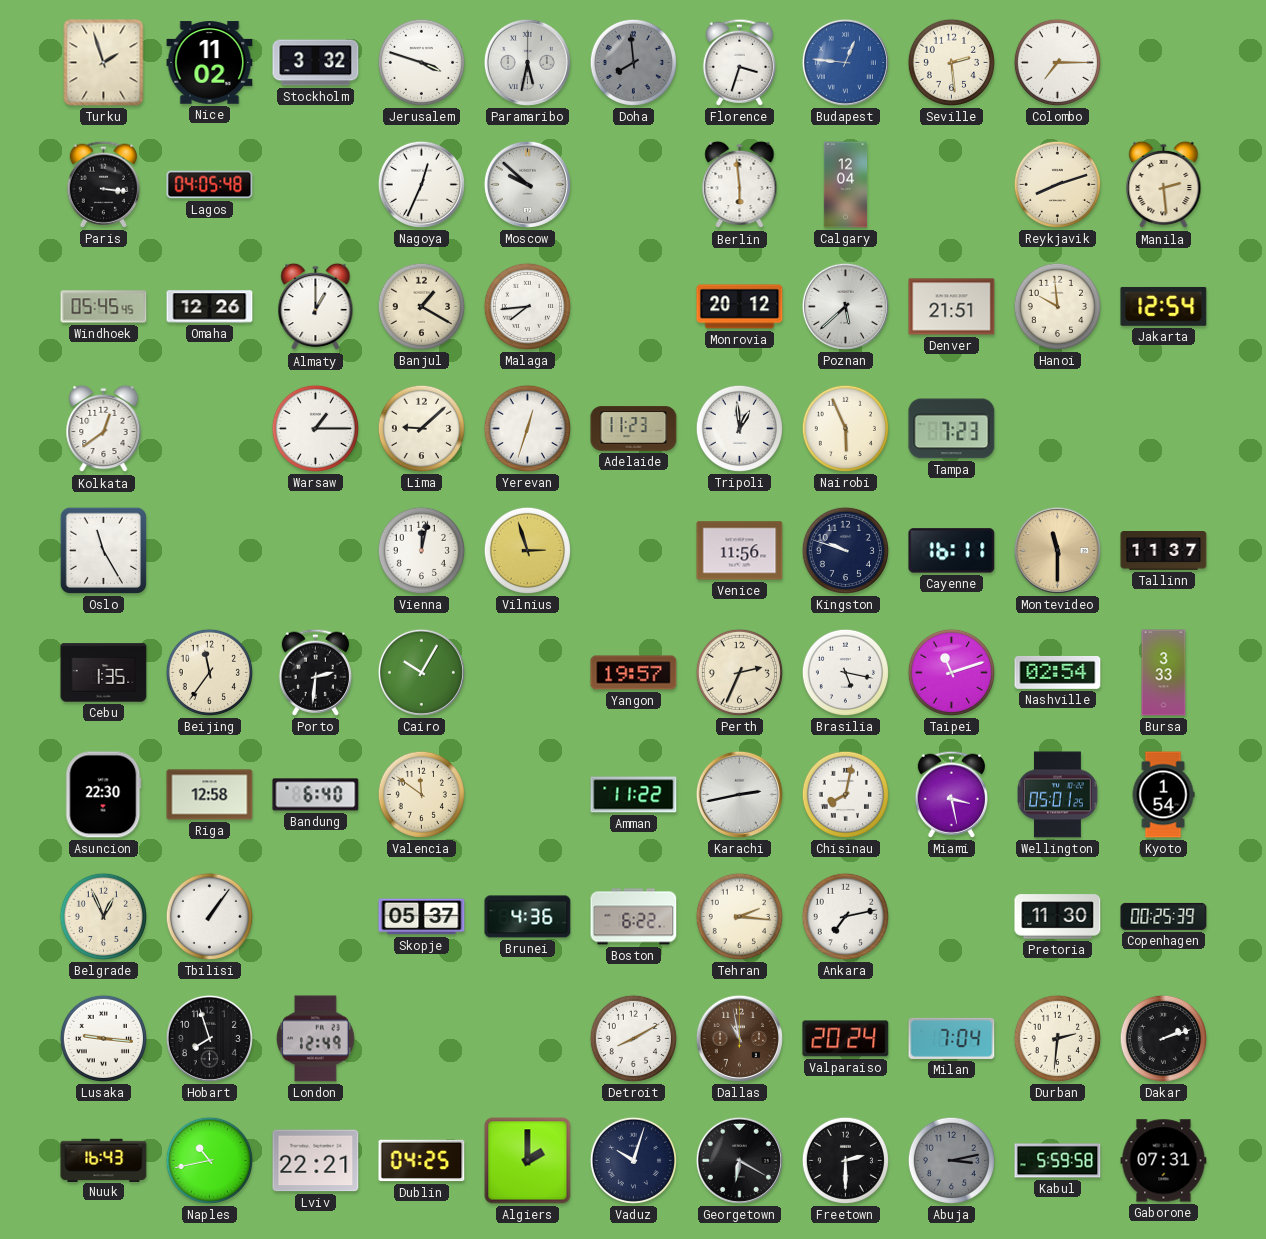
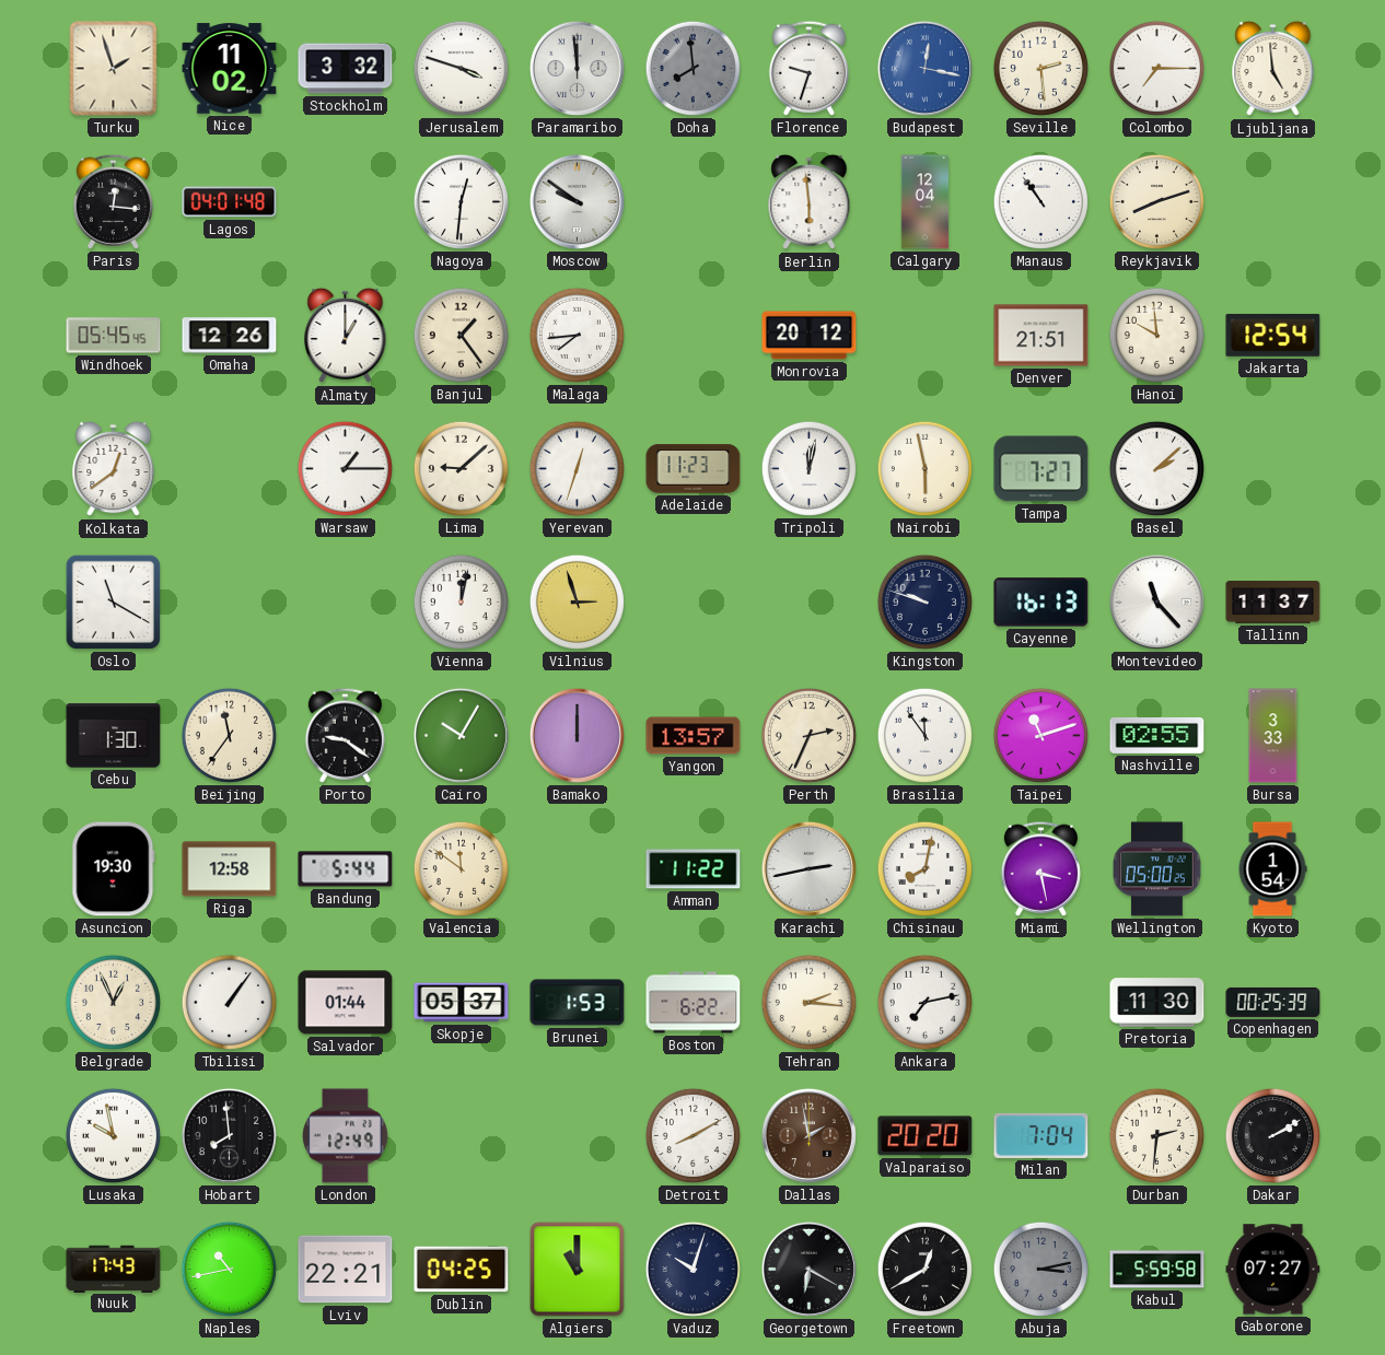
Paramaribo: 5:32 -> 11:59
Florence: 3:33 -> 9:33
Budapest: 12:46 -> 12:17
Ljubljana: none -> 4:59
Paris: 3:16 -> 12:16
Lagos: 04:05 -> 04:01
Nagoya: 12:34 -> 12:31
Moscow: 9:52 -> 9:51
Manaus: none -> 10:54
Manila: 2:29 -> none
Banjul: 1:20 -> 1:24
Poznan: 5:38 -> none
Tripoli: 12:59 -> 12:02
Nairobi: 5:56 -> 5:58
Tampa: 7:23 -> 7:27
Basel: none -> 2:08
Oslo: 11:25 -> 11:20
Venice: 11:56 -> none
Cayenne: 16:11 -> 16:13
Montevideo: 11:30 -> 11:23
Montevideo dial: champagne -> white
Cebu: 1:35 -> 1:30
Porto: 2:31 -> 9:21
Bamako: none -> 12:00
Yangon: 19:57 -> 13:57
Brasilia: 5:17 -> 11:54
Nashville: 02:54 -> 02:55
Asuncion: 22:30 -> 19:30
Bandung: 6:40 -> 5:44
Wellington: 05:01 -> 05:00
Salvador: none -> 01:44
Brunei: 4:36 -> 1:53
Lusaka: 9:16 -> 9:58
Hobart: 7:57 -> 7:59
Dallas: 10:58 -> 1:58
Valparaiso: 20:24 -> 20:20
Dakar: 2:12 -> 2:10
Nuuk: 16:43 -> 17:43
Algiers: 2:00 -> 11:00
Freetown: 2:30 -> 12:40
Gaborone: 07:31 -> 07:27
